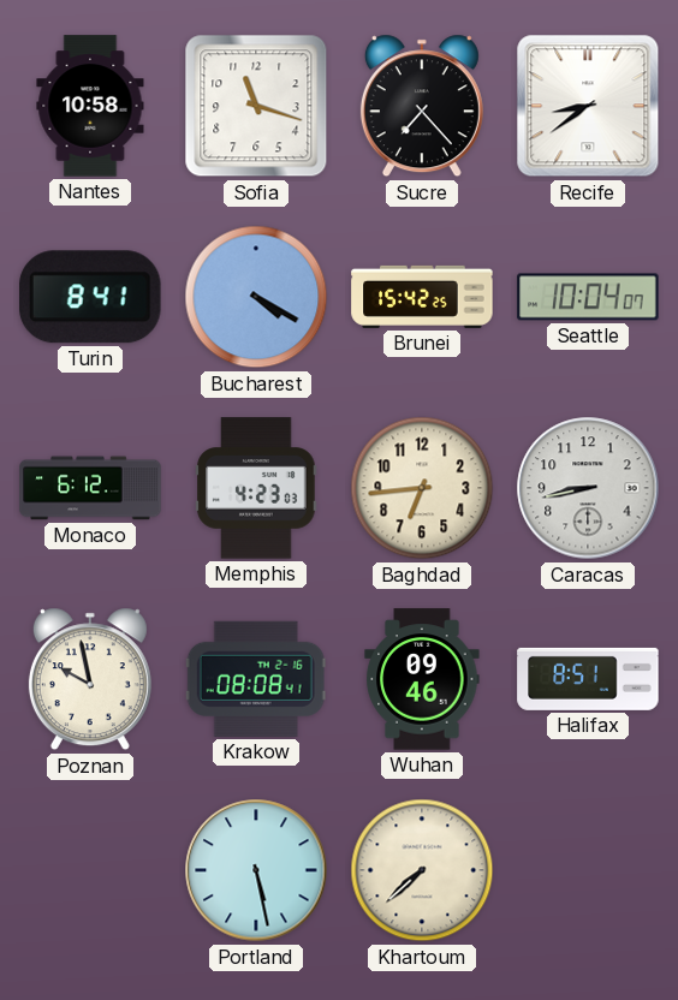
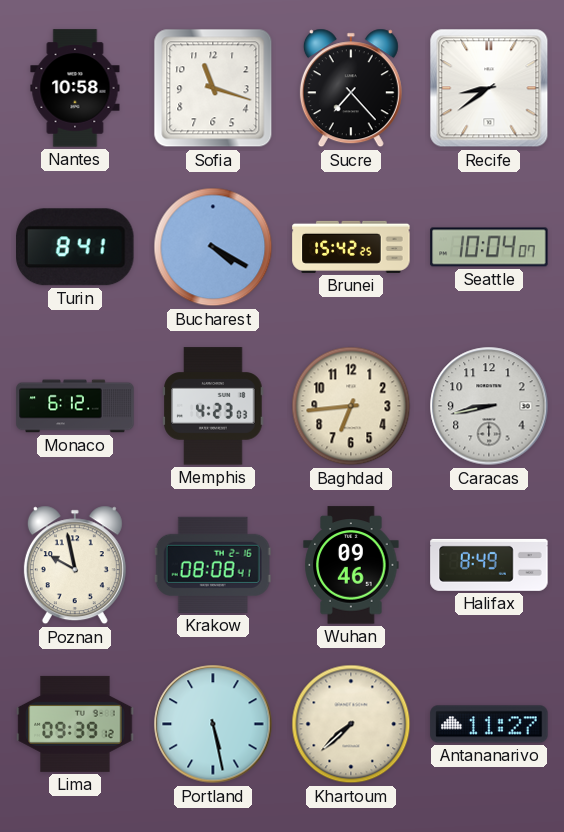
Halifax: 8:51 -> 8:49
Lima: none -> 09:39
Antananarivo: none -> 11:27
